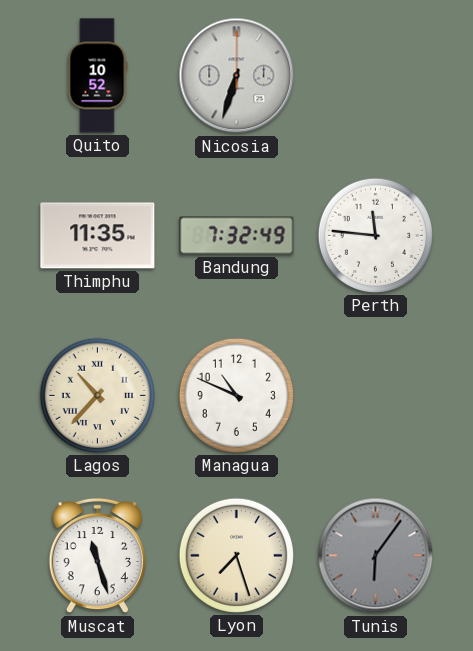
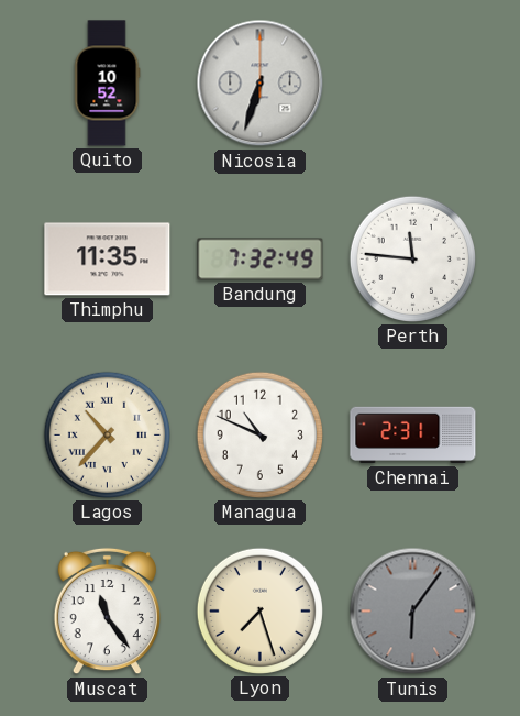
Chennai: none -> 2:31
Muscat: 11:27 -> 11:24
